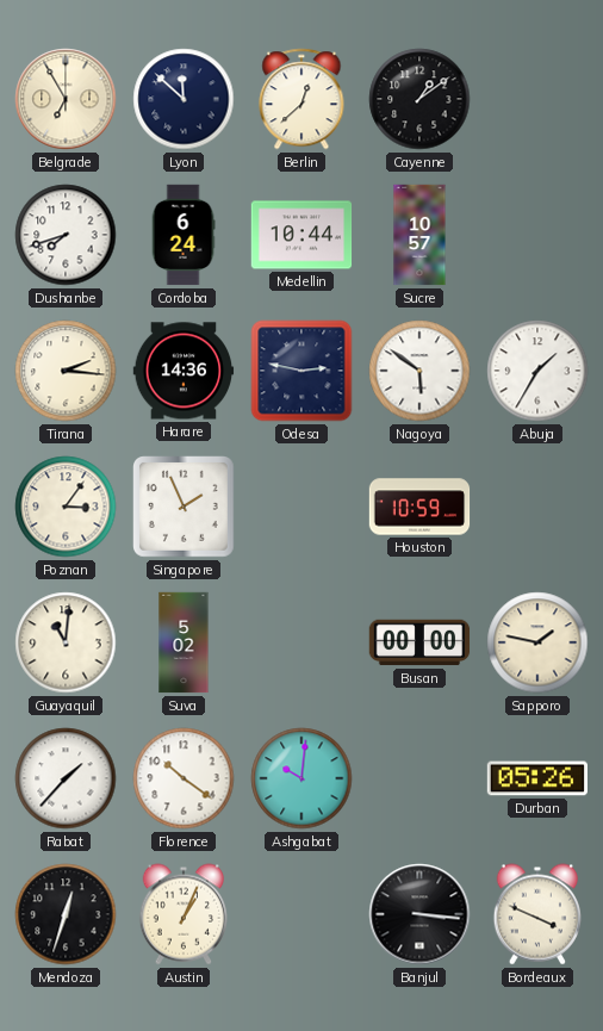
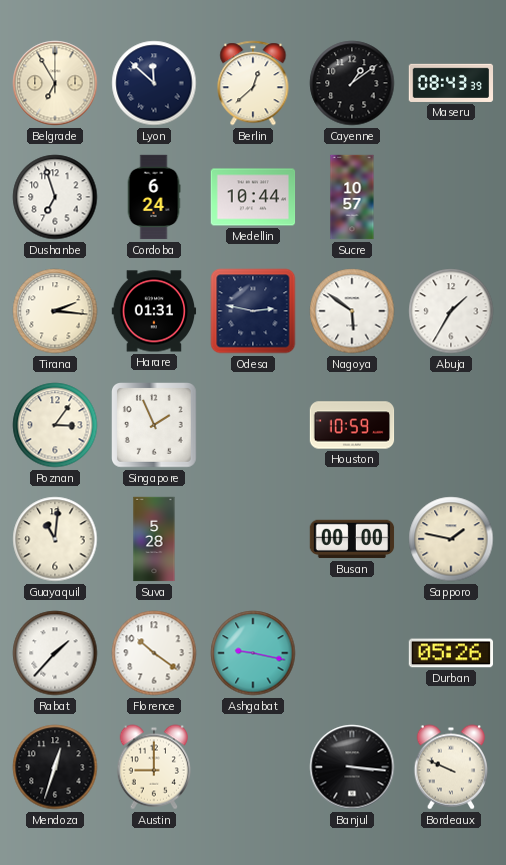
Maseru: none -> 08:43
Dushanbe: 7:42 -> 6:57
Harare: 14:36 -> 01:31
Suva: 5:02 -> 5:28
Ashgabat: 10:01 -> 9:17
Austin: 1:04 -> 9:00
Bordeaux: 3:49 -> 9:49
